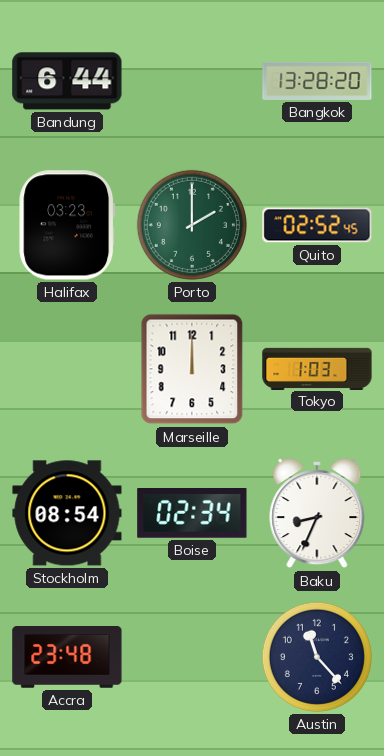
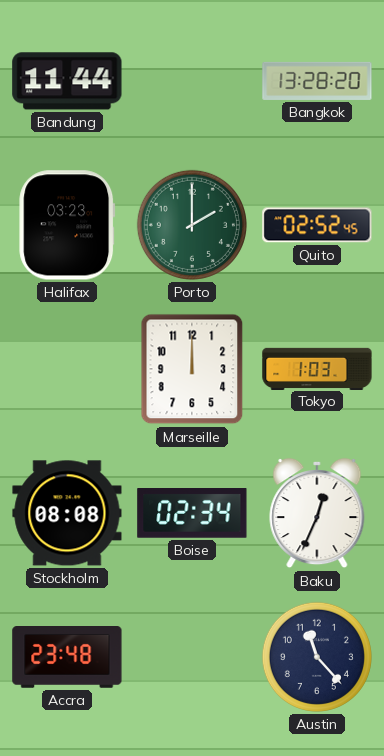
Bandung: 6:44 -> 11:44
Stockholm: 08:54 -> 08:08
Baku: 8:34 -> 12:34
